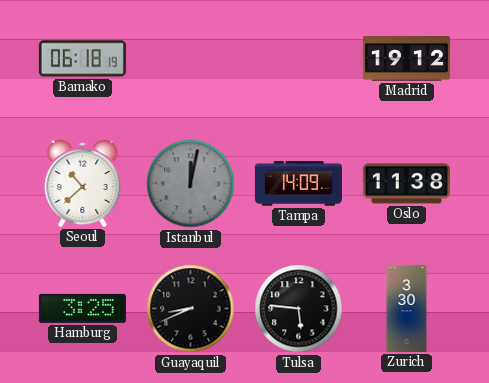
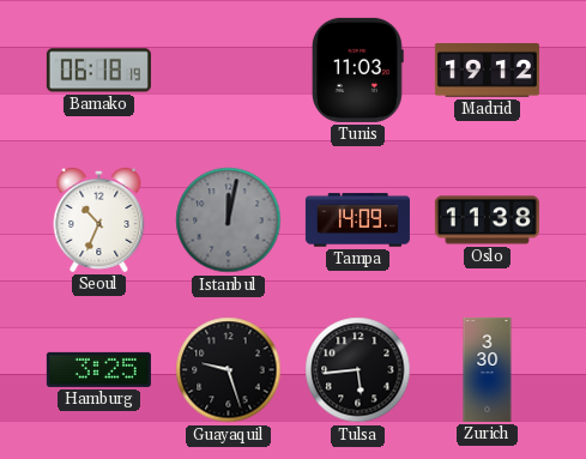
Tunis: none -> 11:03
Seoul: 10:38 -> 10:34
Guayaquil: 8:41 -> 9:27
Tulsa: 5:46 -> 5:44
